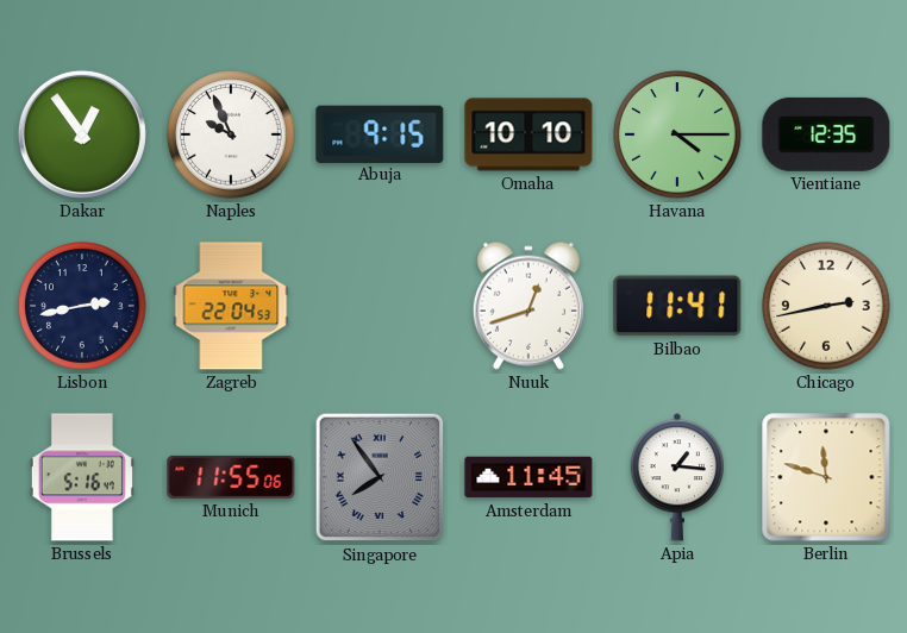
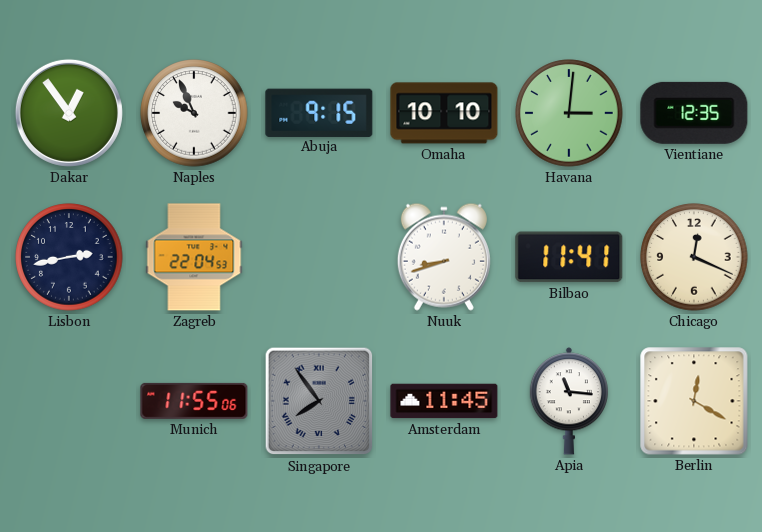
Havana: 4:15 -> 3:01
Nuuk: 12:42 -> 8:42
Chicago: 2:43 -> 12:19
Brussels: 5:16 -> none
Apia: 1:16 -> 11:16
Berlin: 11:48 -> 12:20
